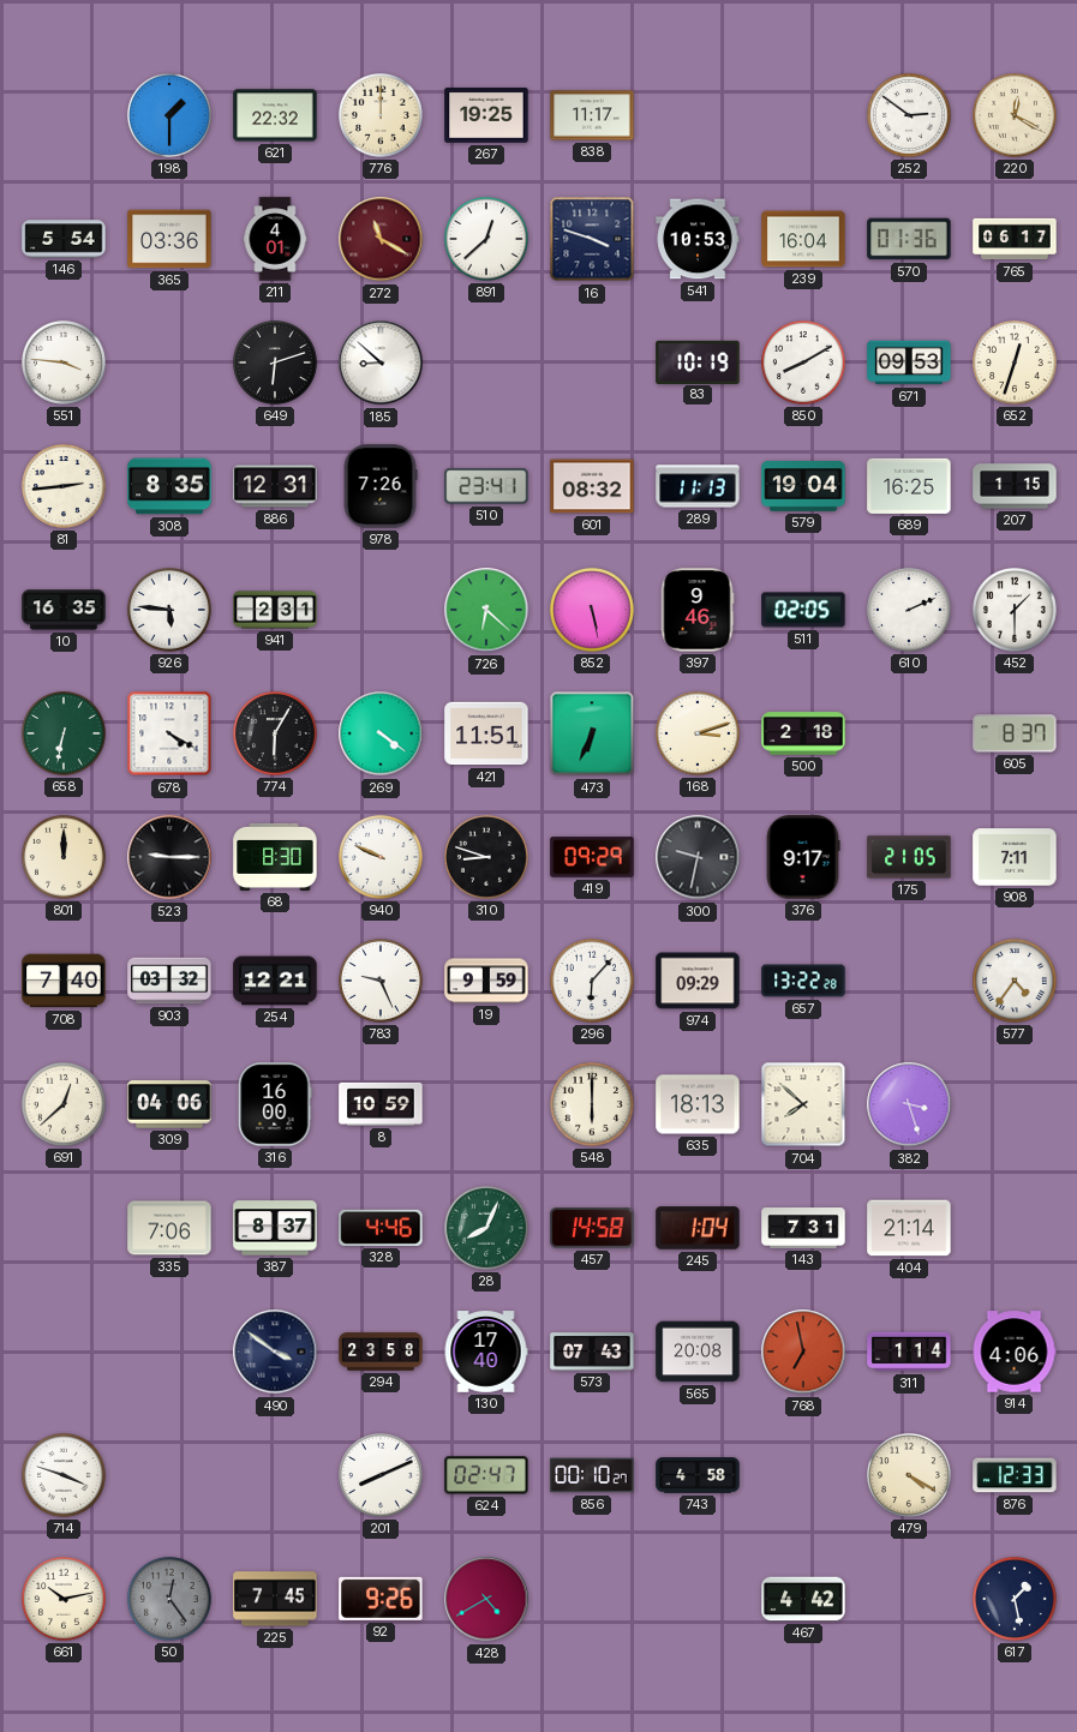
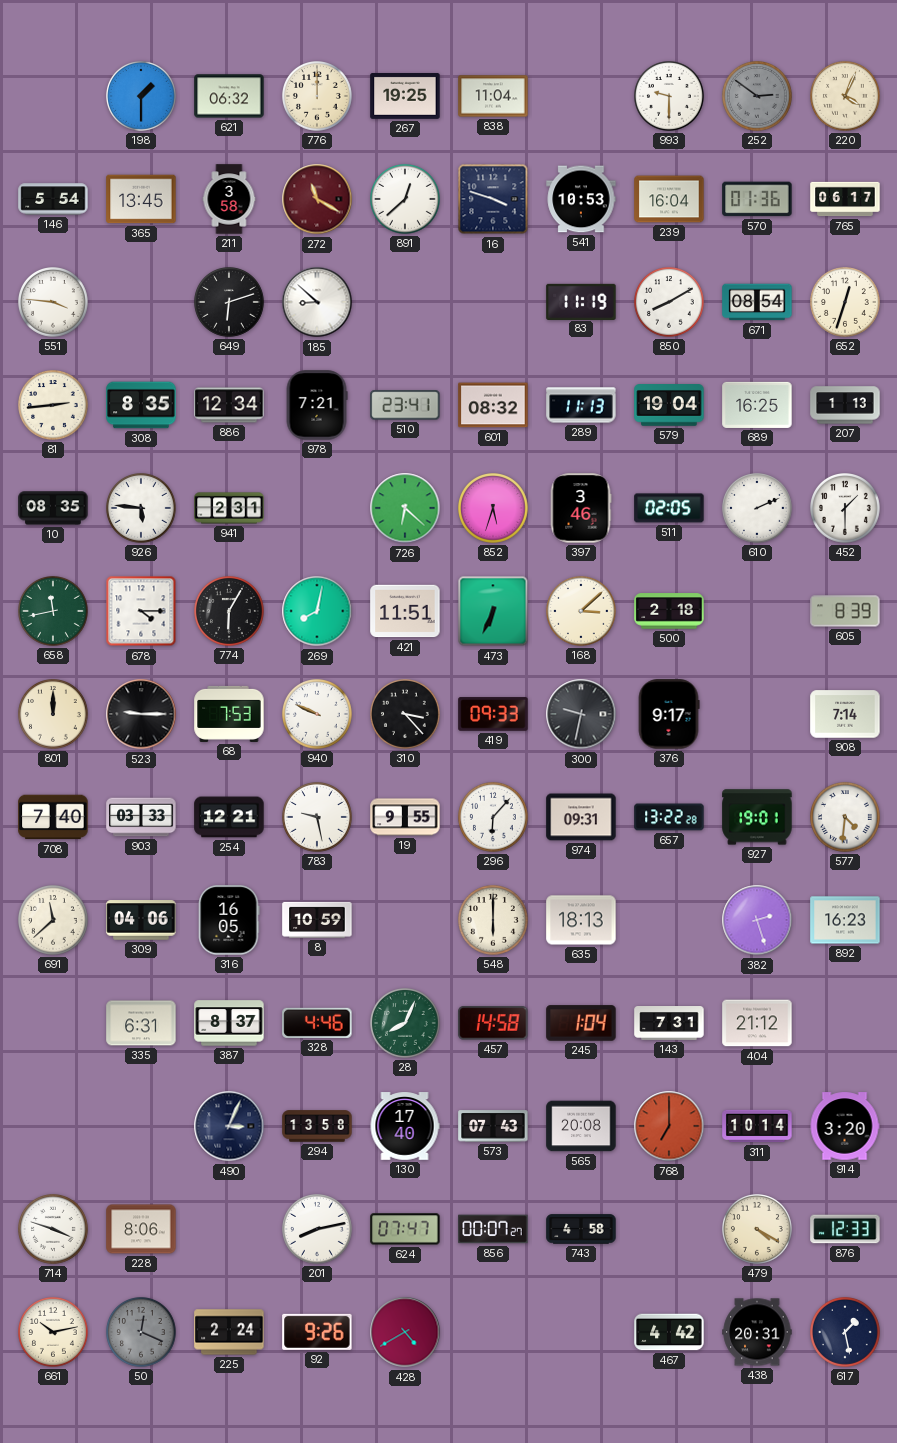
621: 22:32 -> 06:32
838: 11:17 -> 11:04
993: none -> 9:30
252 dial: white -> grey
220: 12:20 -> 4:04
365: 03:36 -> 13:45
211: 4:01 -> 3:58
83: 10:19 -> 11:19
671: 09:53 -> 08:54
886: 12:31 -> 12:34
978: 7:26 -> 7:21
207: 1:15 -> 1:13
10: 16:35 -> 08:35
852: 5:28 -> 5:33
397: 9:46 -> 3:46
658: 6:32 -> 11:43
678: 4:20 -> 4:15
269: 4:21 -> 8:02
168: 3:12 -> 3:08
605: 8:37 -> 8:39
68: 8:30 -> 7:53
310: 8:48 -> 3:23
419: 09:29 -> 09:33
175: 21:05 -> none
908: 7:11 -> 7:14
903: 03:32 -> 03:33
783: 9:26 -> 9:28
19: 9:59 -> 9:55
974: 09:29 -> 09:31
927: none -> 19:01
577: 4:36 -> 4:31
691: 12:38 -> 11:38
316: 16:00 -> 16:05
704: 7:52 -> none
382: 3:27 -> 2:27
892: none -> 16:23
335: 7:06 -> 6:31
404: 21:14 -> 21:12
490: 3:51 -> 3:04
294: 23:58 -> 13:58
768: 6:58 -> 7:00
311: 1:14 -> 10:14
914: 4:06 -> 3:20
228: none -> 8:06
201: 8:11 -> 8:13
624: 02:47 -> 07:47
856: 00:10 -> 00:07
50: 12:24 -> 12:19
225: 7:45 -> 2:24
438: none -> 20:31
